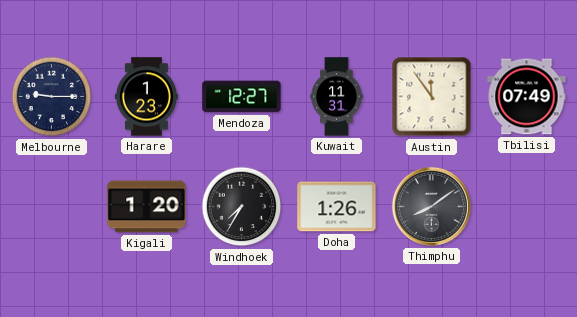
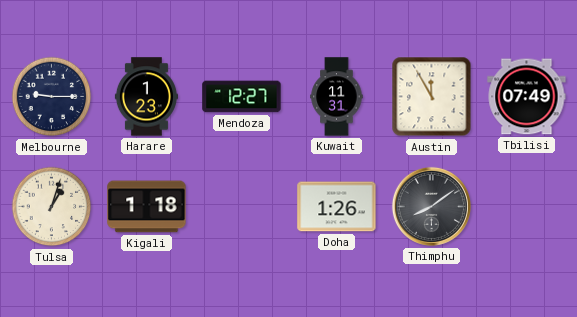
Austin: 11:54 -> 11:55
Tulsa: none -> 1:03
Kigali: 1:20 -> 1:18
Windhoek: 7:35 -> none
